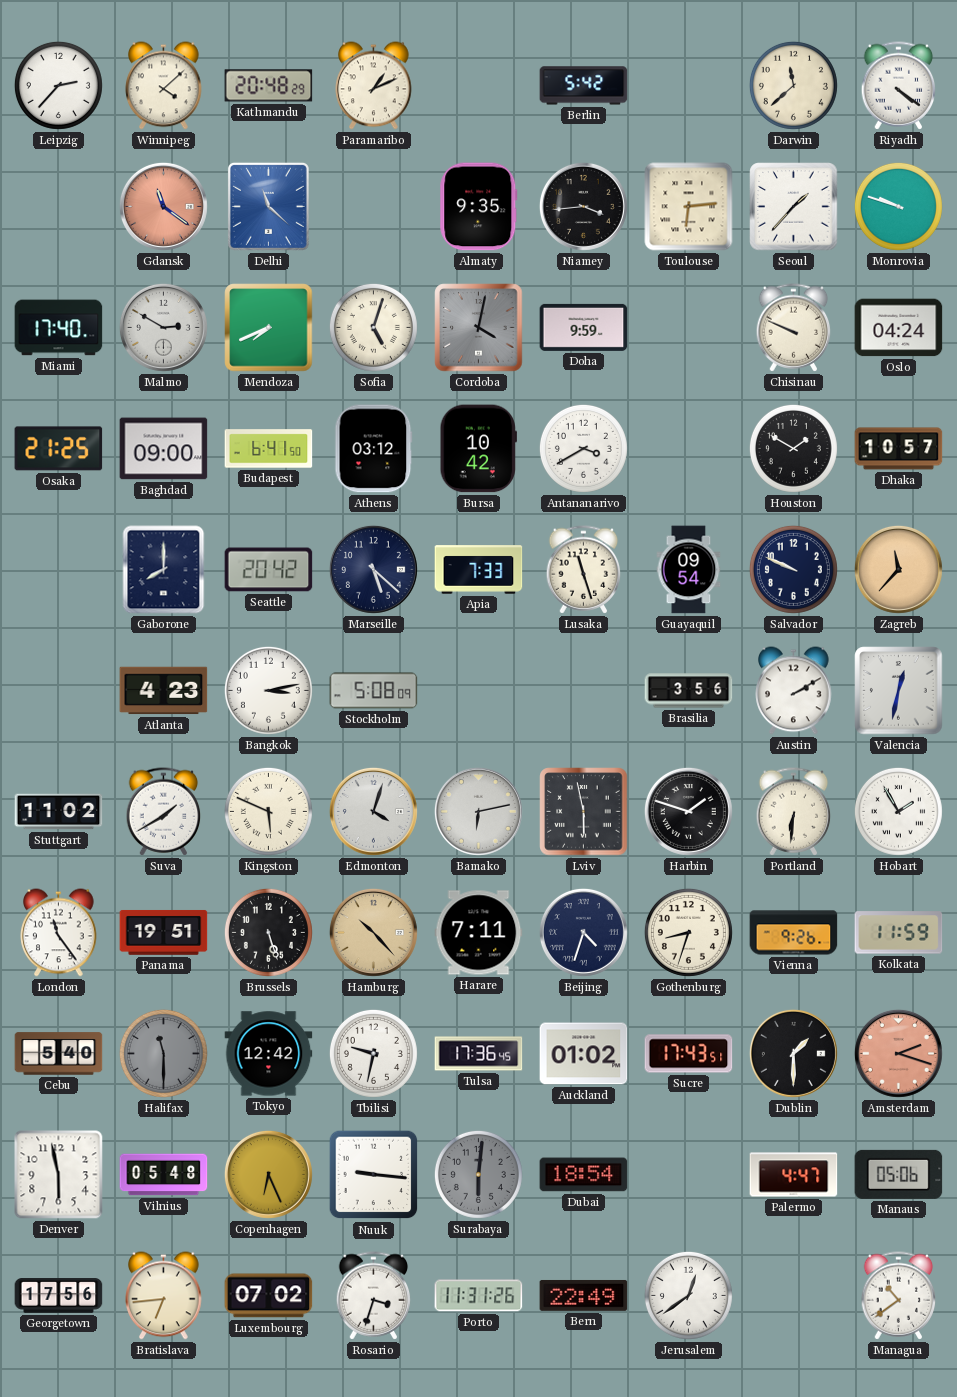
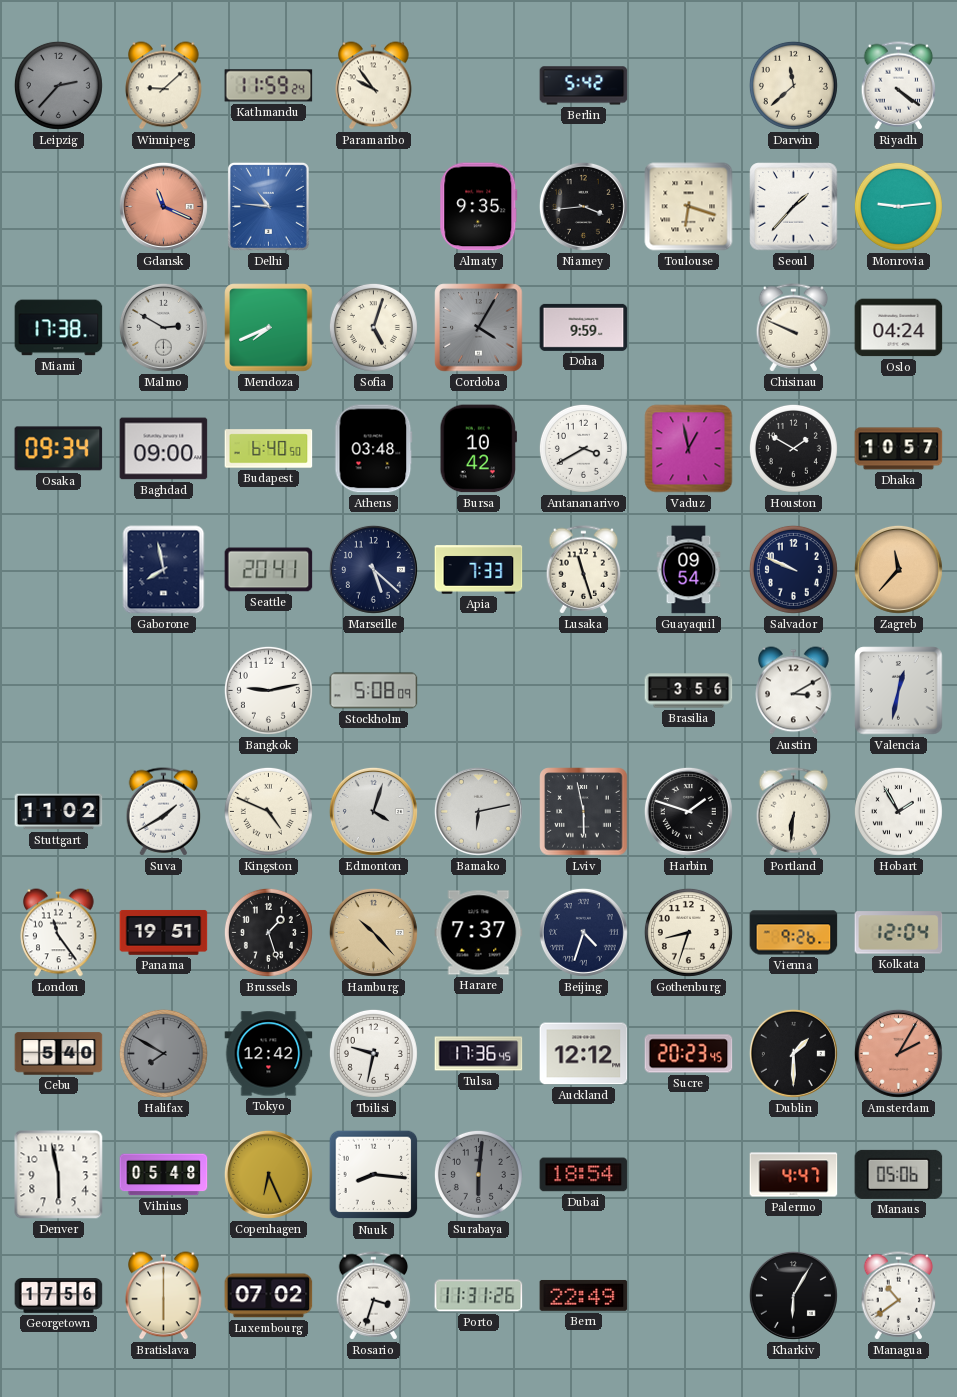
Leipzig dial: white -> grey
Winnipeg: 4:08 -> 9:08
Kathmandu: 20:48 -> 11:59
Paramaribo: 1:11 -> 9:54
Gdansk: 11:21 -> 11:19
Delhi: 11:22 -> 10:46
Toulouse: 6:14 -> 6:18
Monrovia: 9:48 -> 9:14
Miami: 17:40 -> 17:38
Cordoba: 4:02 -> 4:05
Osaka: 21:25 -> 09:34
Budapest: 6:41 -> 6:40
Athens: 03:12 -> 03:48
Vaduz: none -> 12:58
Gaborone: 8:00 -> 7:58
Seattle: 20:42 -> 20:41
Atlanta: 4:23 -> none
Bangkok: 3:13 -> 9:13
Austin: 2:10 -> 3:10
Kingston: 5:49 -> 4:49
Brussels: 5:27 -> 1:27
Harare: 7:11 -> 7:37
Kolkata: 11:59 -> 12:04
Halifax: 11:30 -> 7:50
Auckland: 01:02 -> 12:12
Sucre: 17:43 -> 20:23
Amsterdam: 2:18 -> 2:05
Nuuk: 9:16 -> 8:16
Bratislava: 6:44 -> 6:00
Jerusalem: 12:39 -> none
Kharkiv: none -> 6:05
